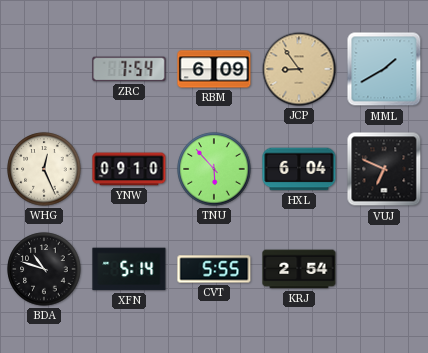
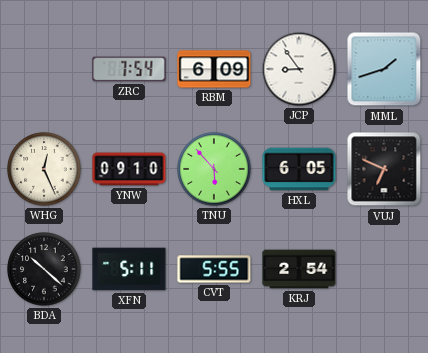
JCP dial: champagne -> white
MML: 1:40 -> 1:42
HXL: 6:04 -> 6:05
BDA: 10:48 -> 10:22
XFN: 5:14 -> 5:11
